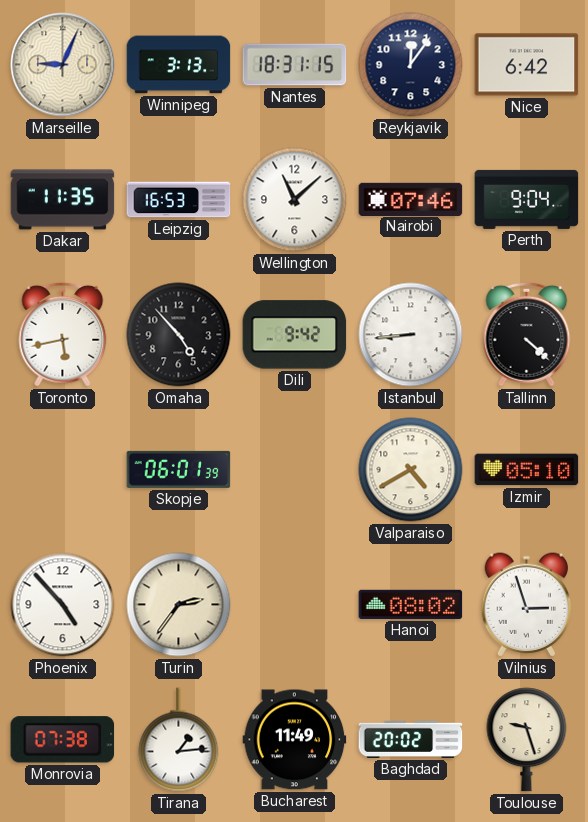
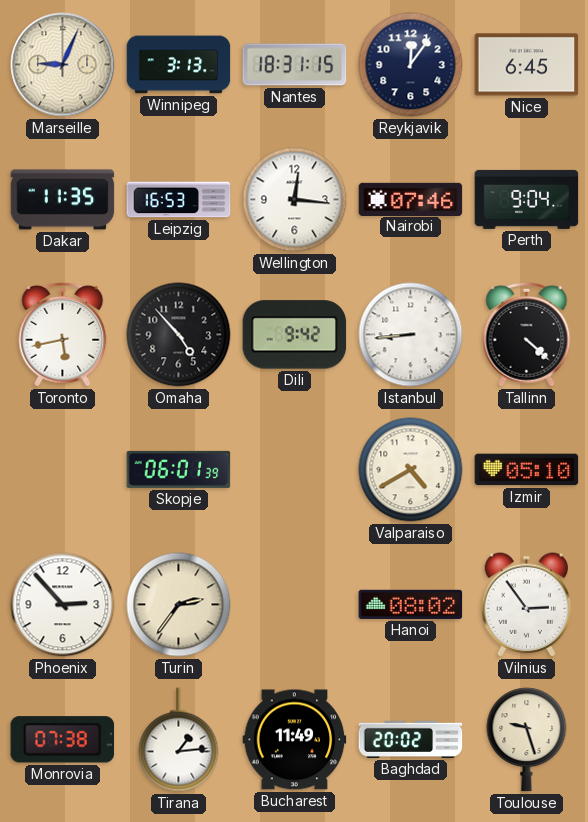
Nice: 6:42 -> 6:45
Wellington: 11:08 -> 12:16
Phoenix: 4:53 -> 2:53
Vilnius: 2:57 -> 2:54
